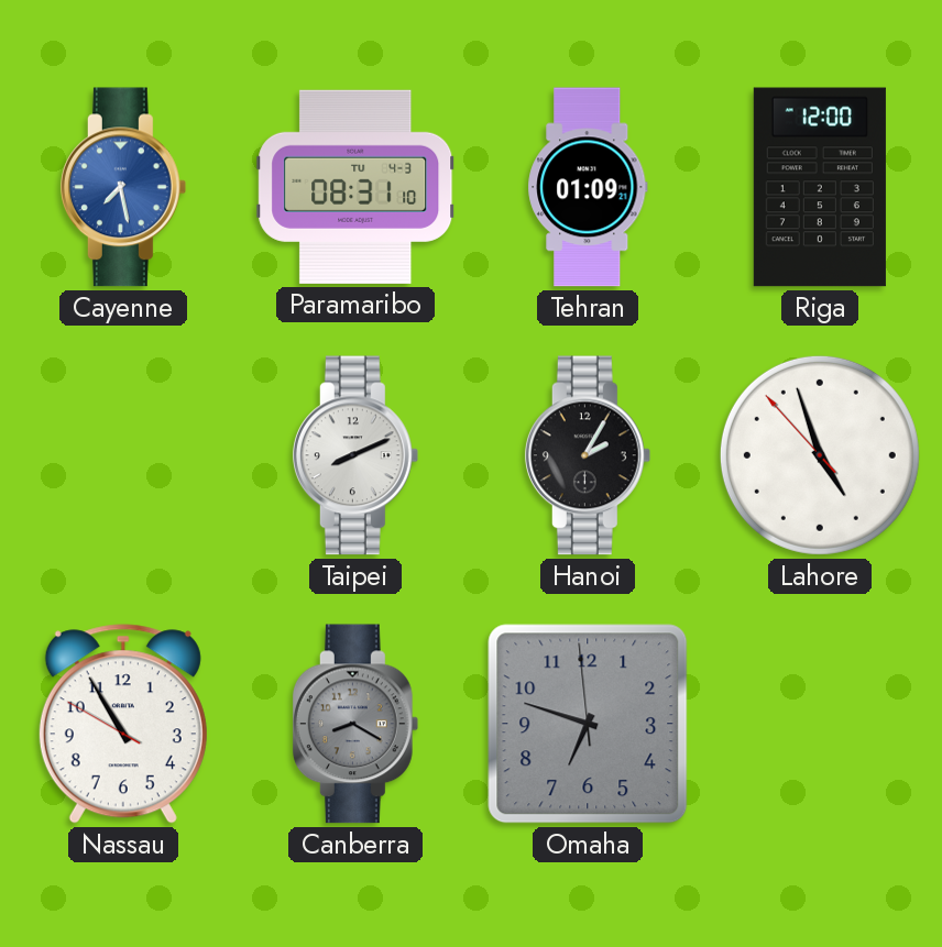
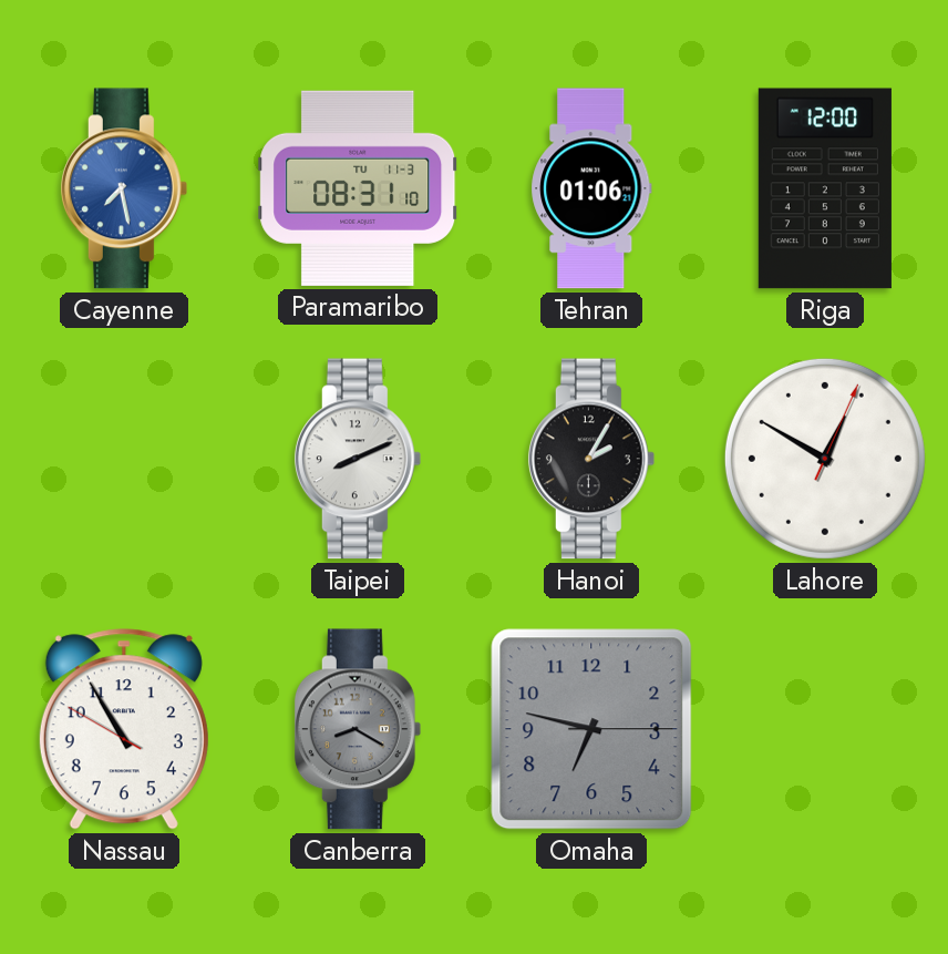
Paramaribo date: TU 4-3 -> TU 11-3
Tehran: 01:09 -> 01:06
Lahore: 4:56 -> 12:50
Omaha: 6:47:59 -> 6:47:15
